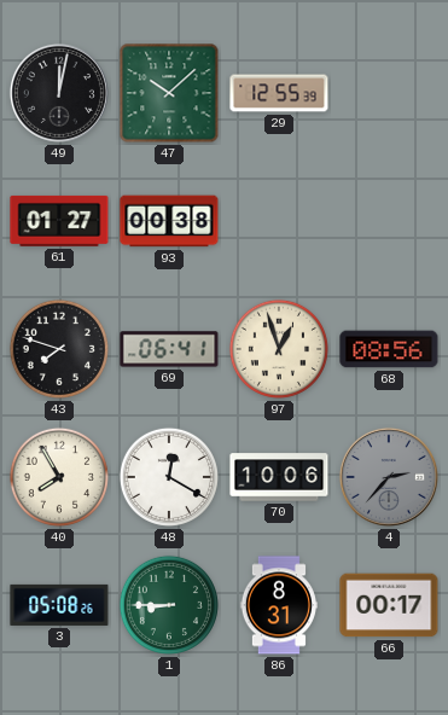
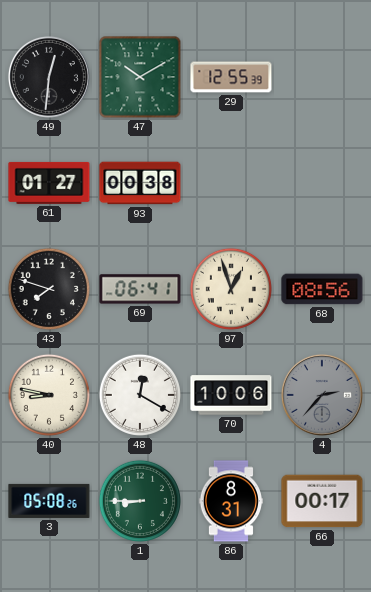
49: 12:02 -> 12:31
47: 10:08 -> 10:10
40: 7:55 -> 8:47
